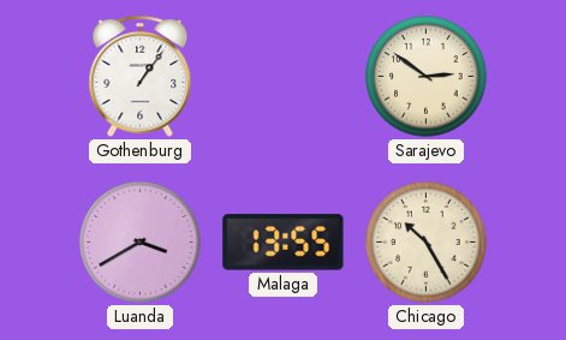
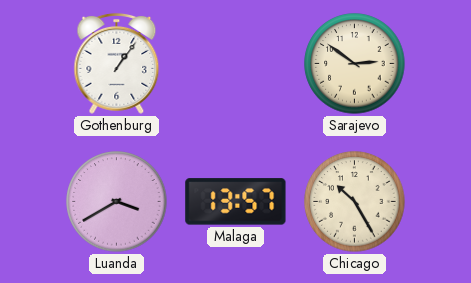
Malaga: 13:55 -> 13:57
